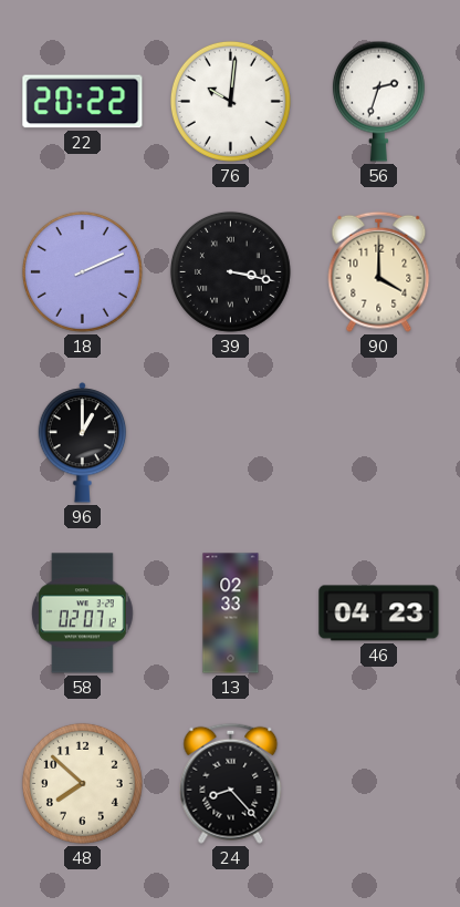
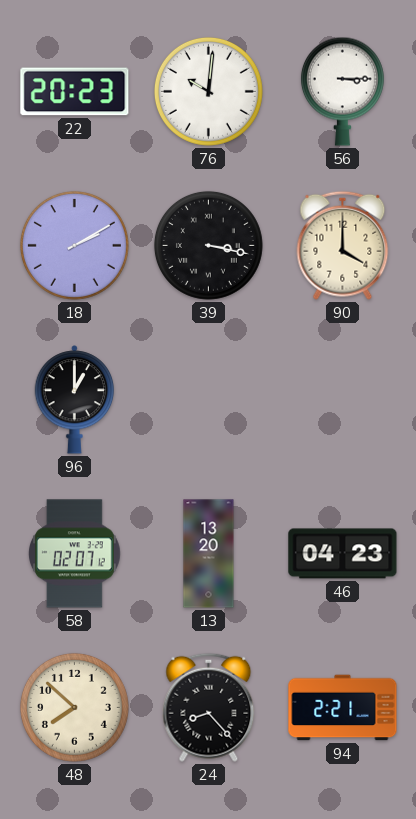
22: 20:22 -> 20:23
56: 2:33 -> 3:15
18: 2:11 -> 2:10
13: 02:33 -> 13:20
94: none -> 2:21
